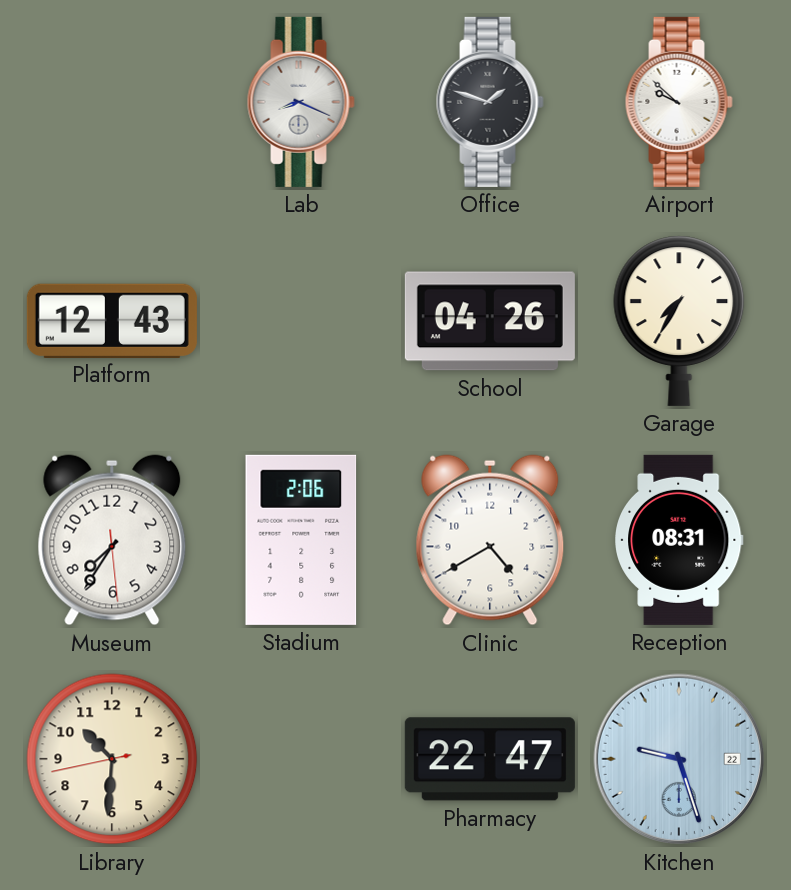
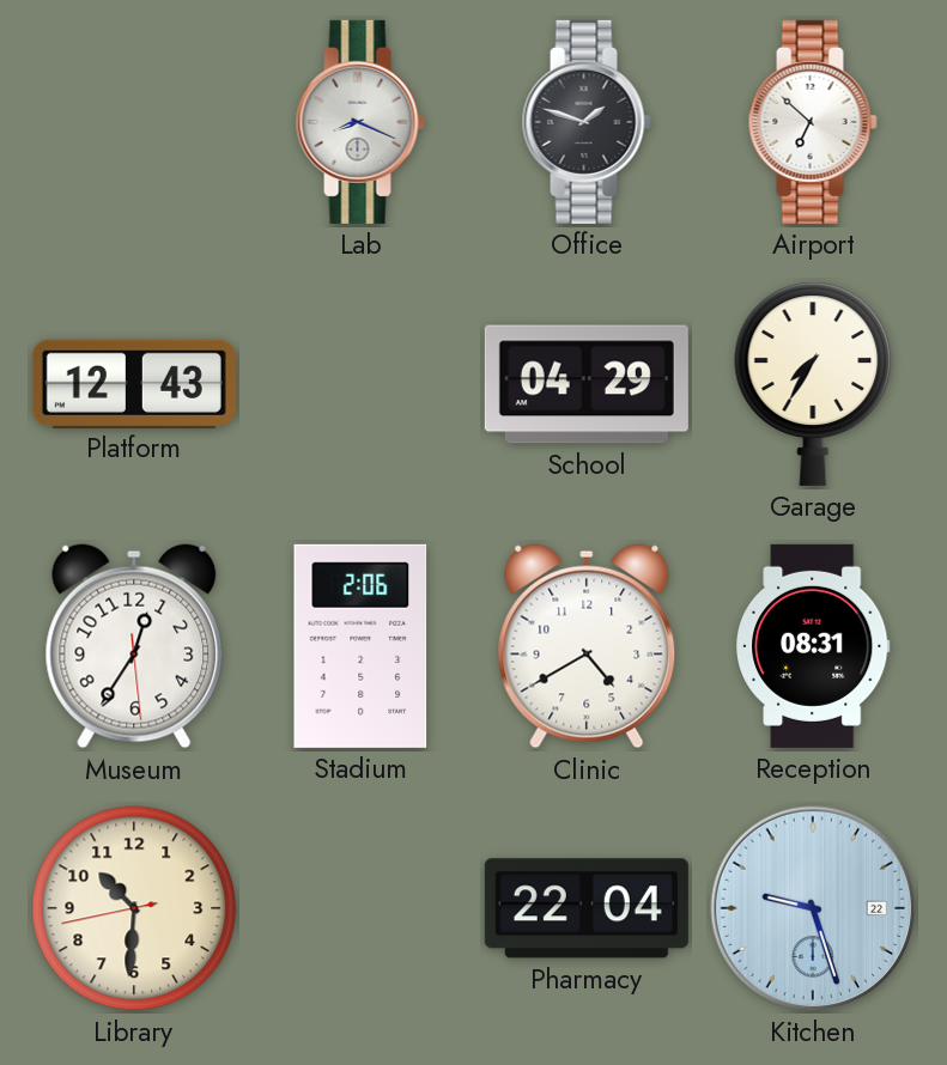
Airport: 9:52 -> 6:52
School: 04:26 -> 04:29
Museum: 7:35 -> 12:35
Pharmacy: 22:47 -> 22:04
